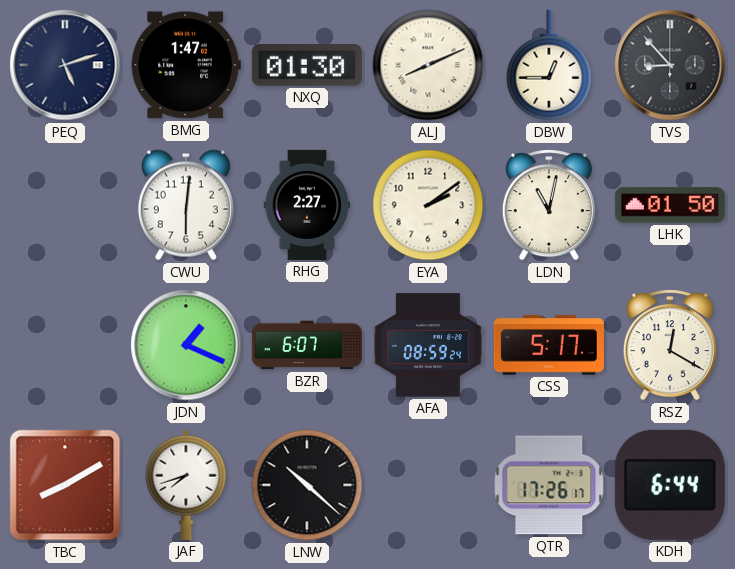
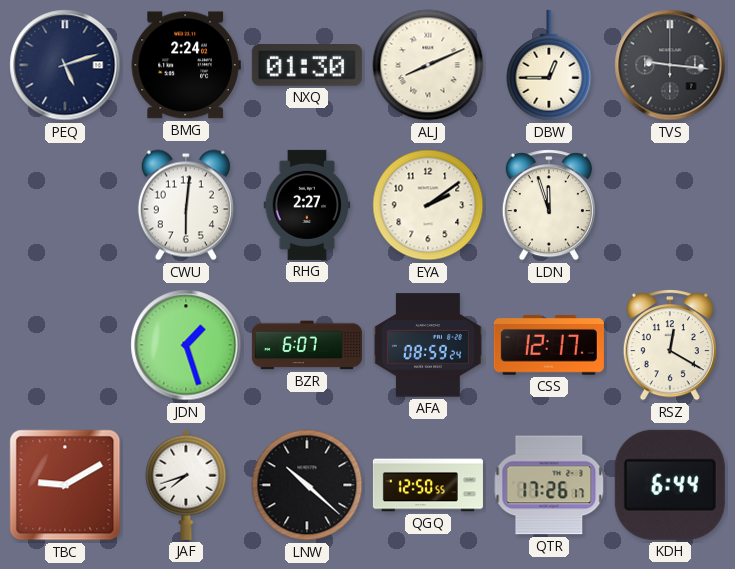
BMG: 1:47 -> 2:24
TVS: 8:53 -> 9:16
LDN: 11:02 -> 11:57
LHK: 01:50 -> none
JDN: 1:19 -> 1:27
CSS: 5:17 -> 12:17
TBC: 8:10 -> 9:10
QGQ: none -> 12:50
